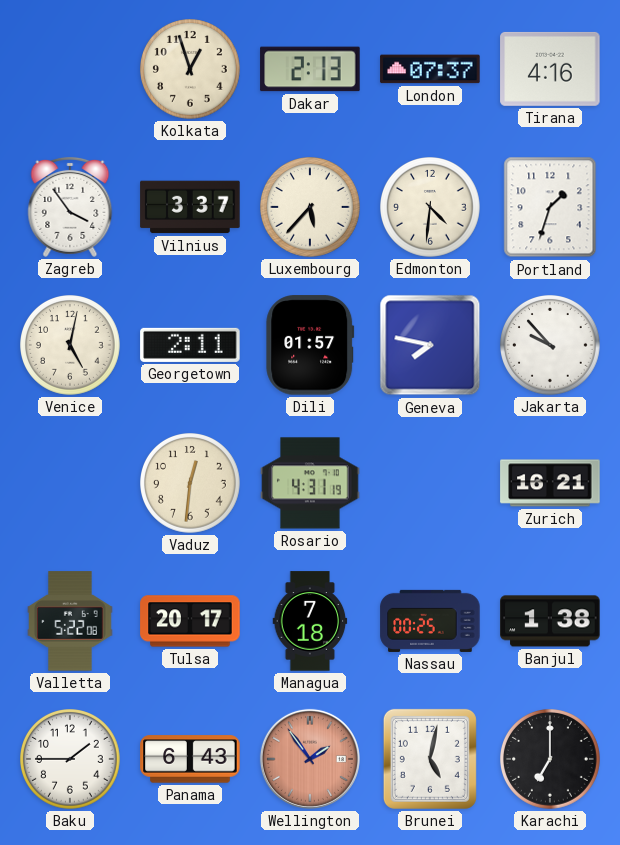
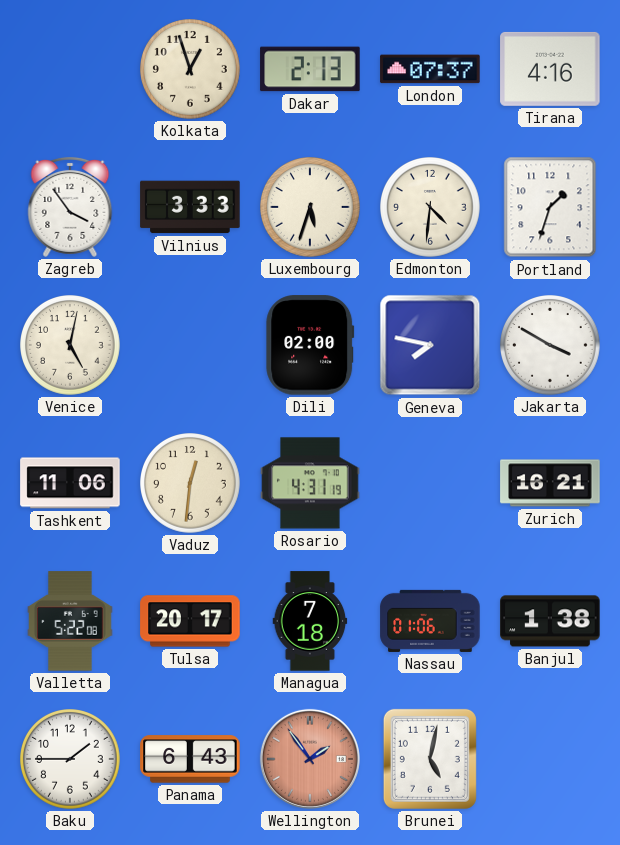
Vilnius: 3:37 -> 3:33
Luxembourg: 5:37 -> 5:33
Georgetown: 2:11 -> none
Dili: 01:57 -> 02:00
Jakarta: 9:53 -> 3:50
Tashkent: none -> 11:06
Nassau: 00:25 -> 01:06
Karachi: 7:00 -> none
